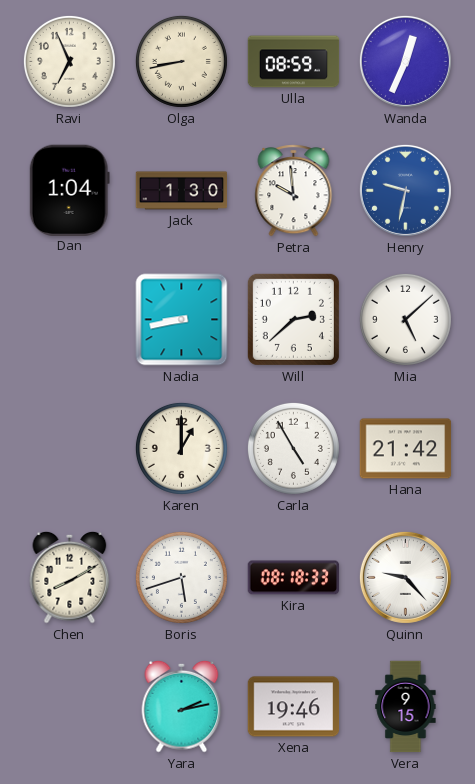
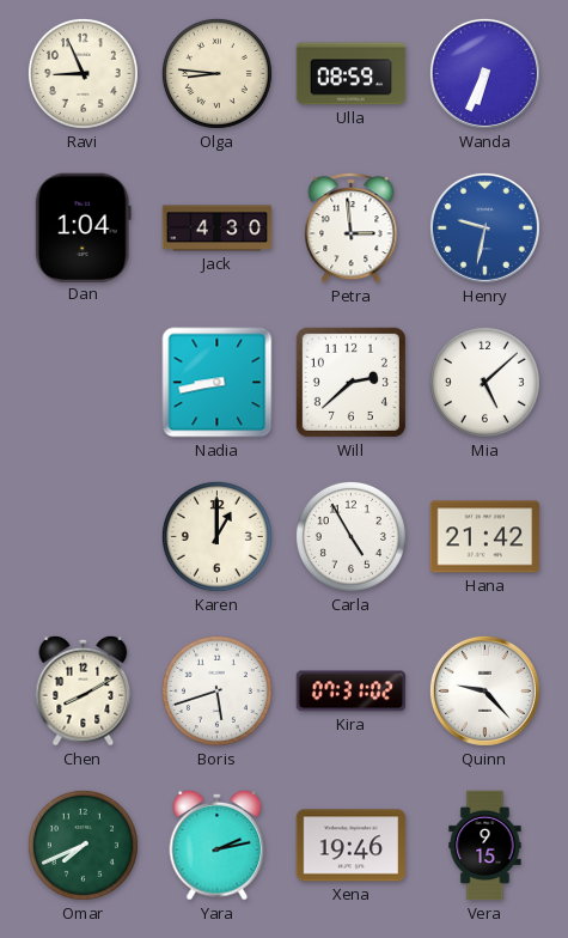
Ravi: 6:56 -> 8:56
Olga: 8:43 -> 8:46
Wanda: 12:34 -> 6:34
Jack: 1:30 -> 4:30
Petra: 9:59 -> 2:59
Kira: 08:18 -> 07:31
Omar: none -> 7:41
